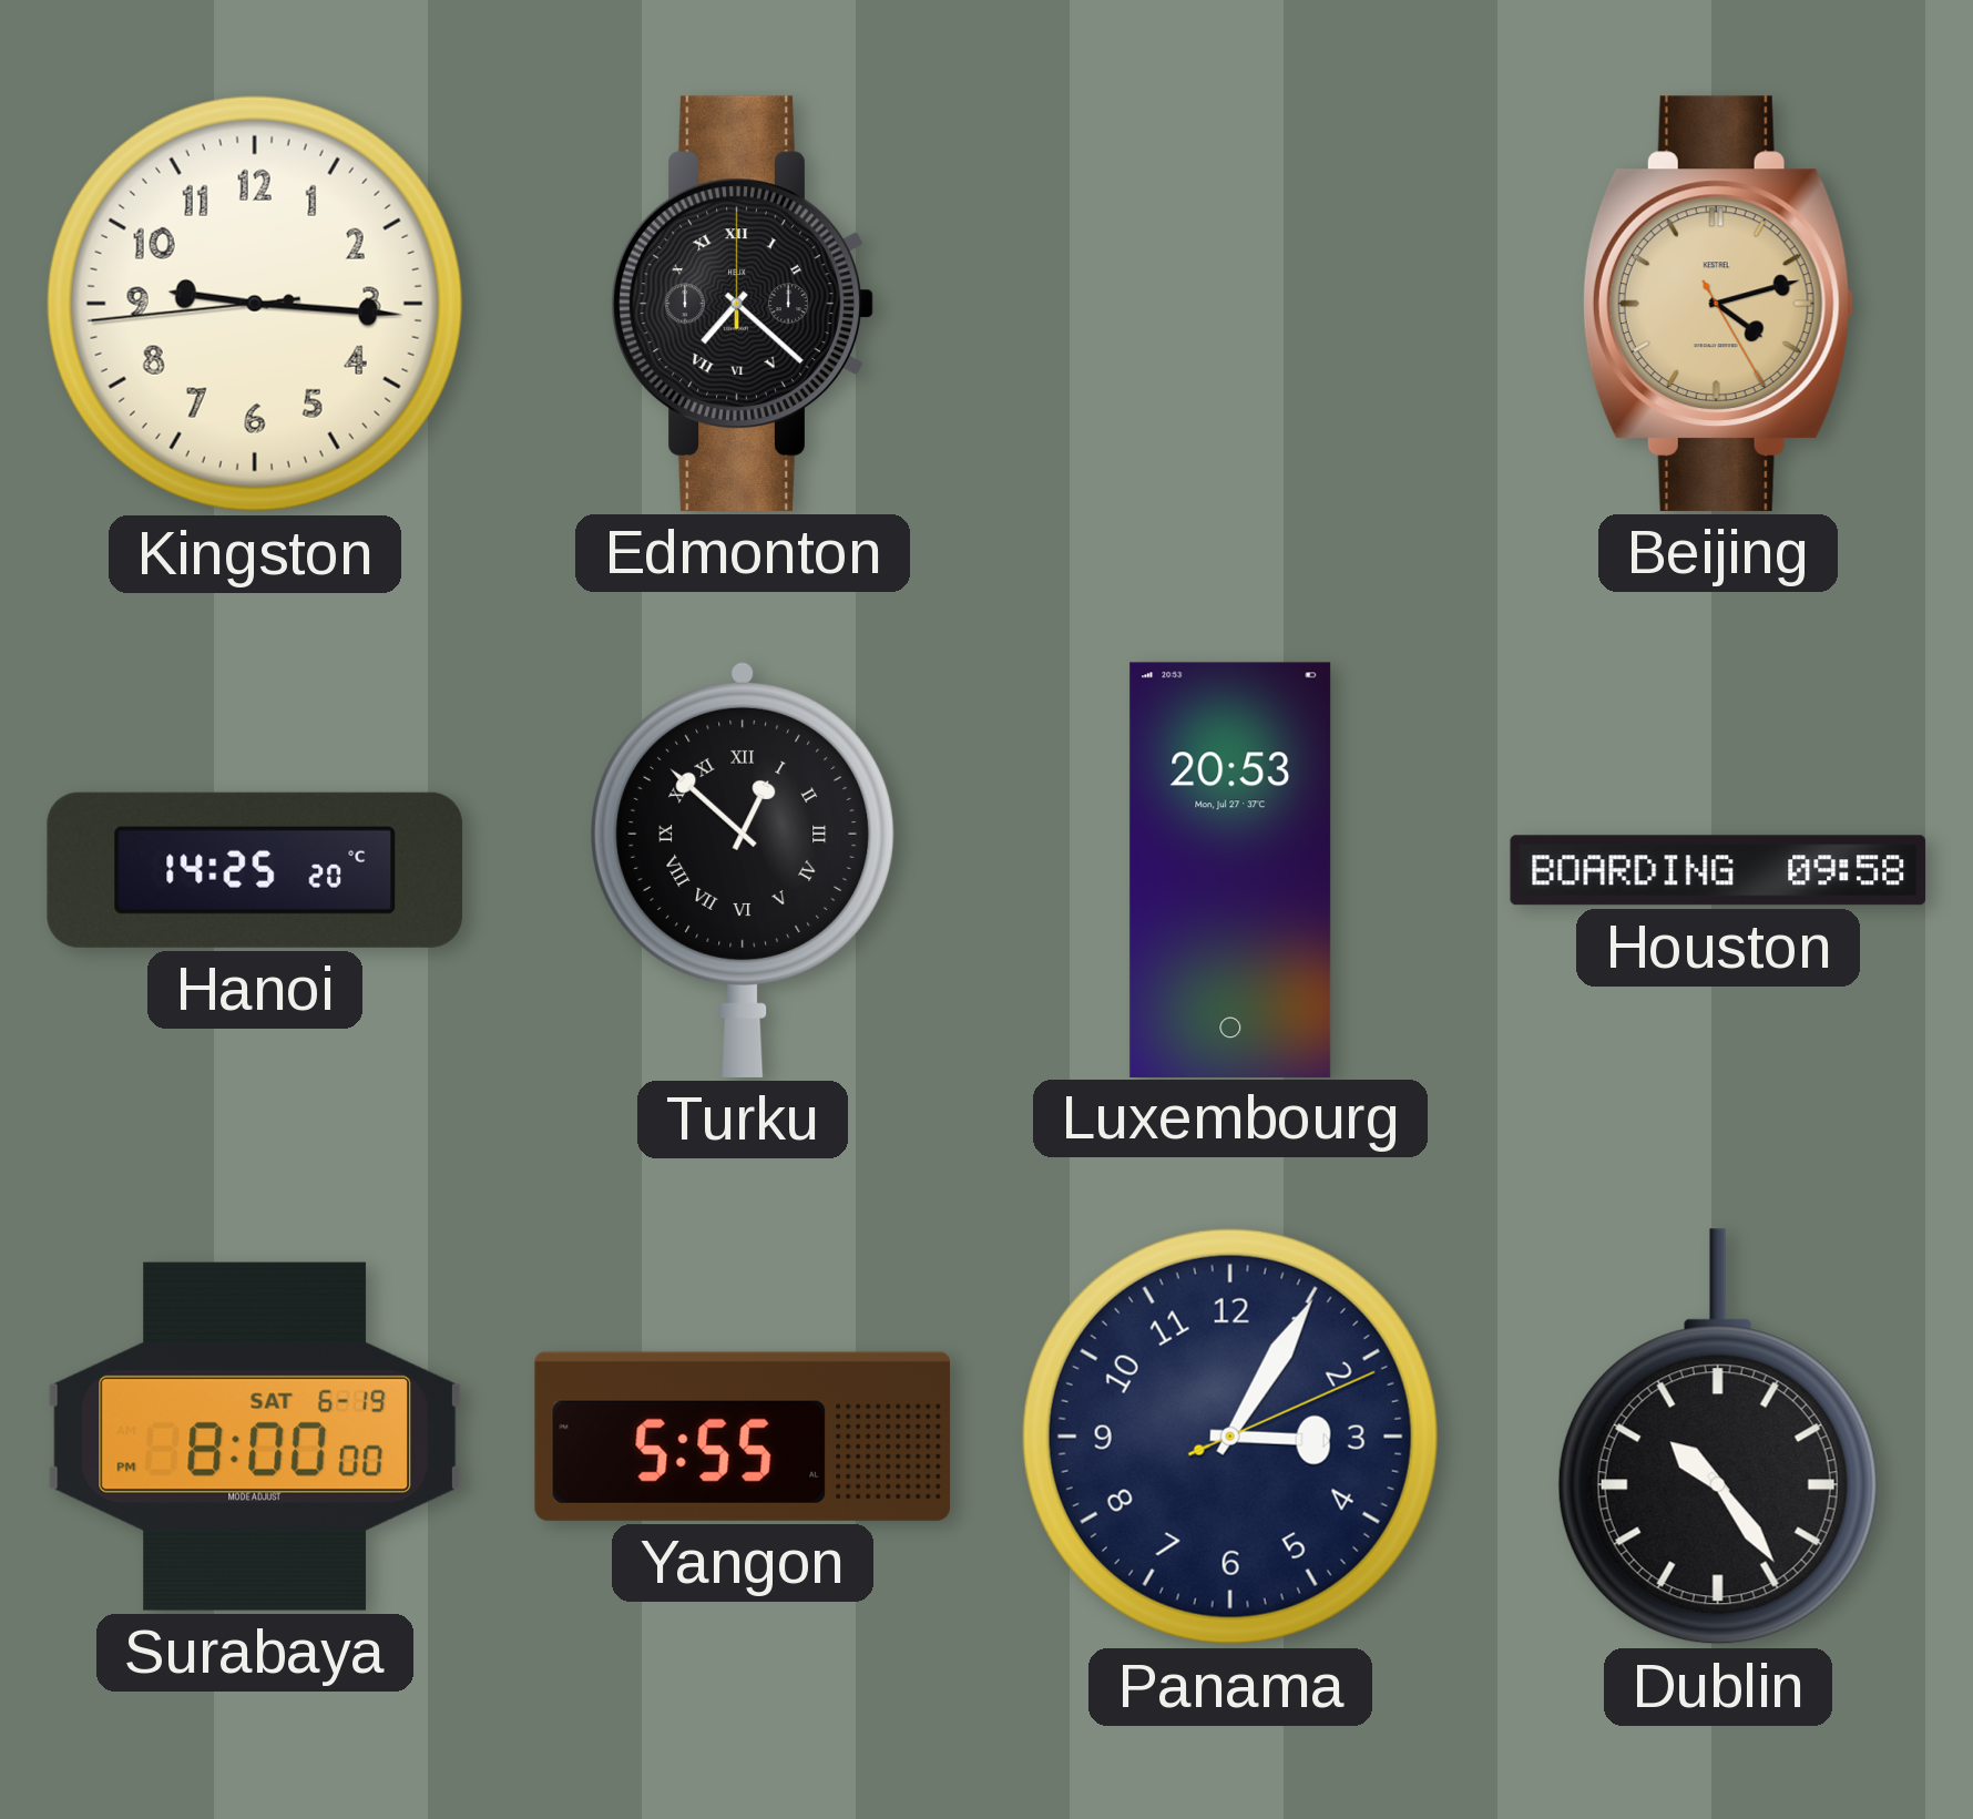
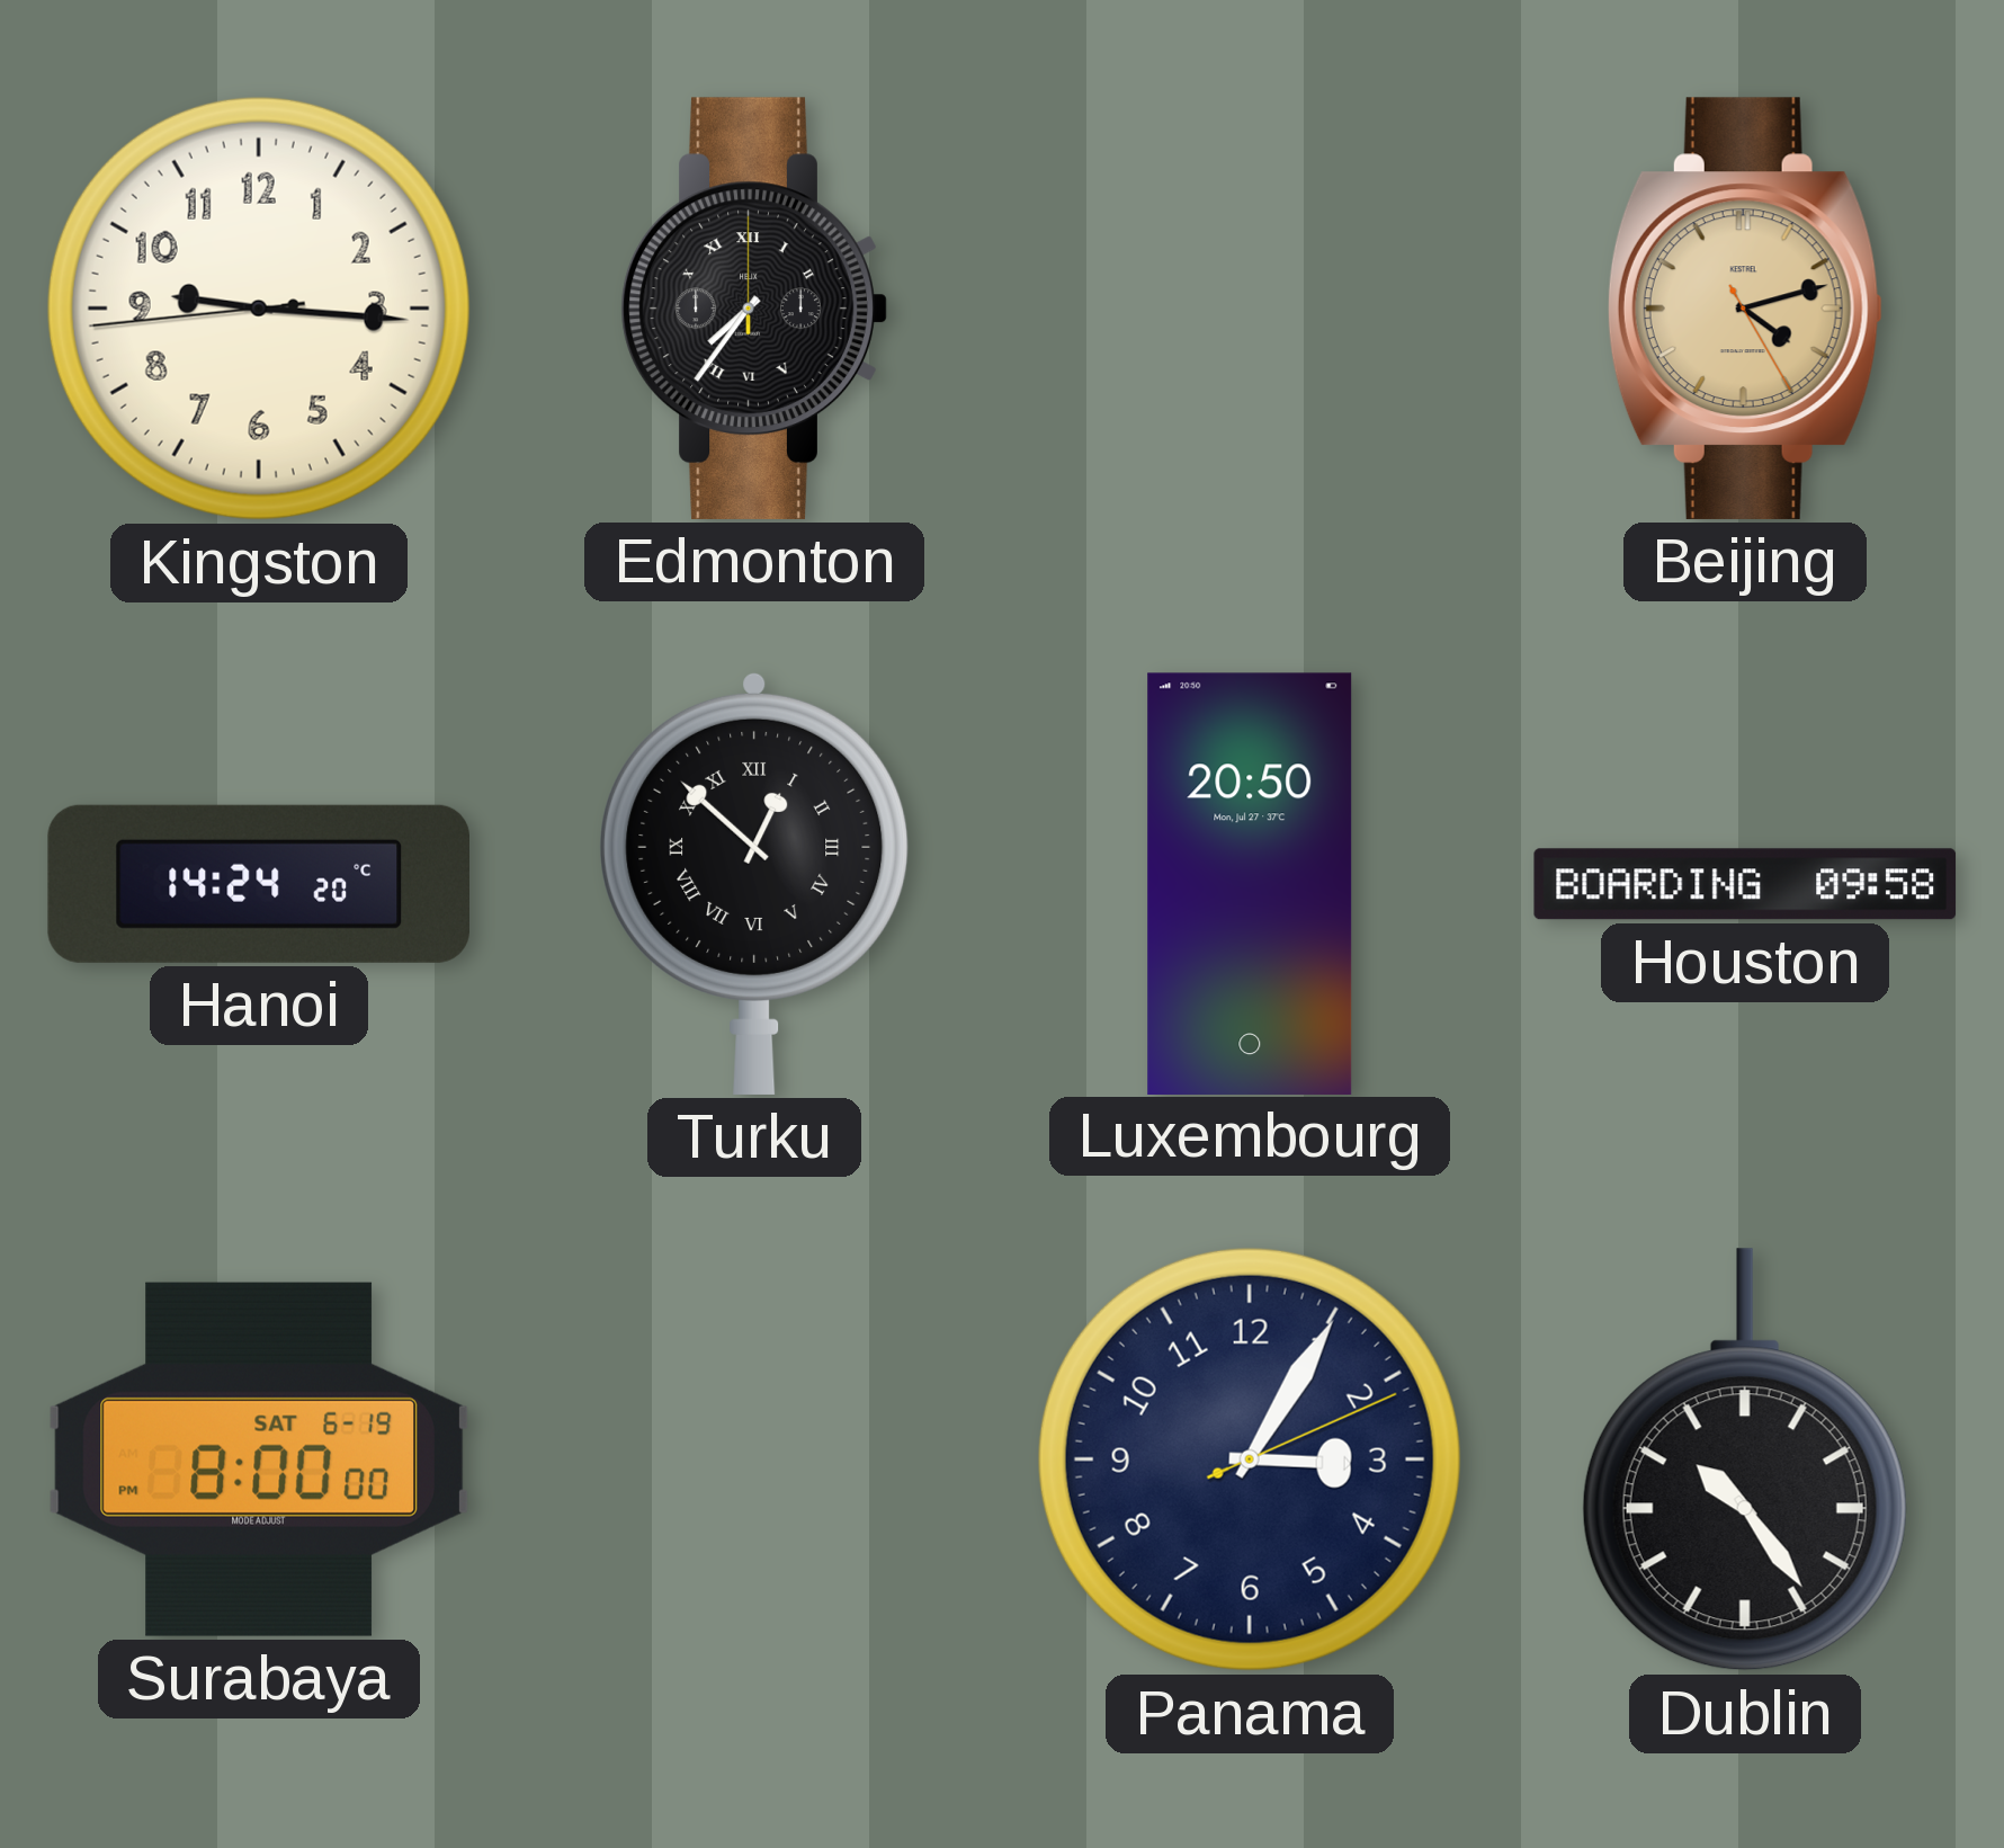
Edmonton: 7:22 -> 7:36
Hanoi: 14:25 -> 14:24
Luxembourg: 20:53 -> 20:50
Yangon: 5:55 -> none
